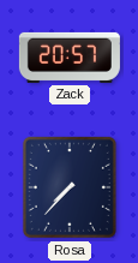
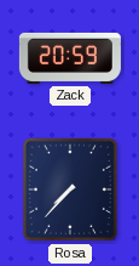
Zack: 20:57 -> 20:59
